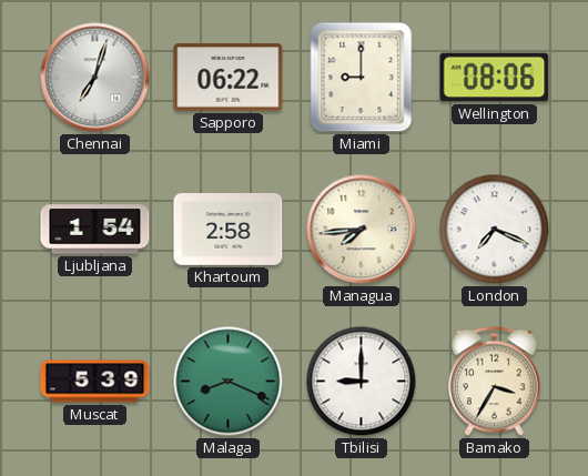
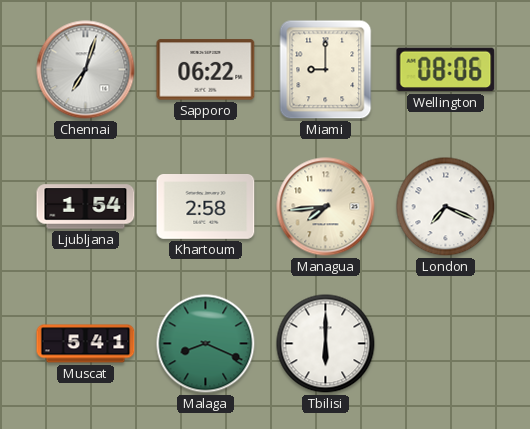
Muscat: 5:39 -> 5:41
Tbilisi: 9:00 -> 6:00
Bamako: 3:35 -> none
